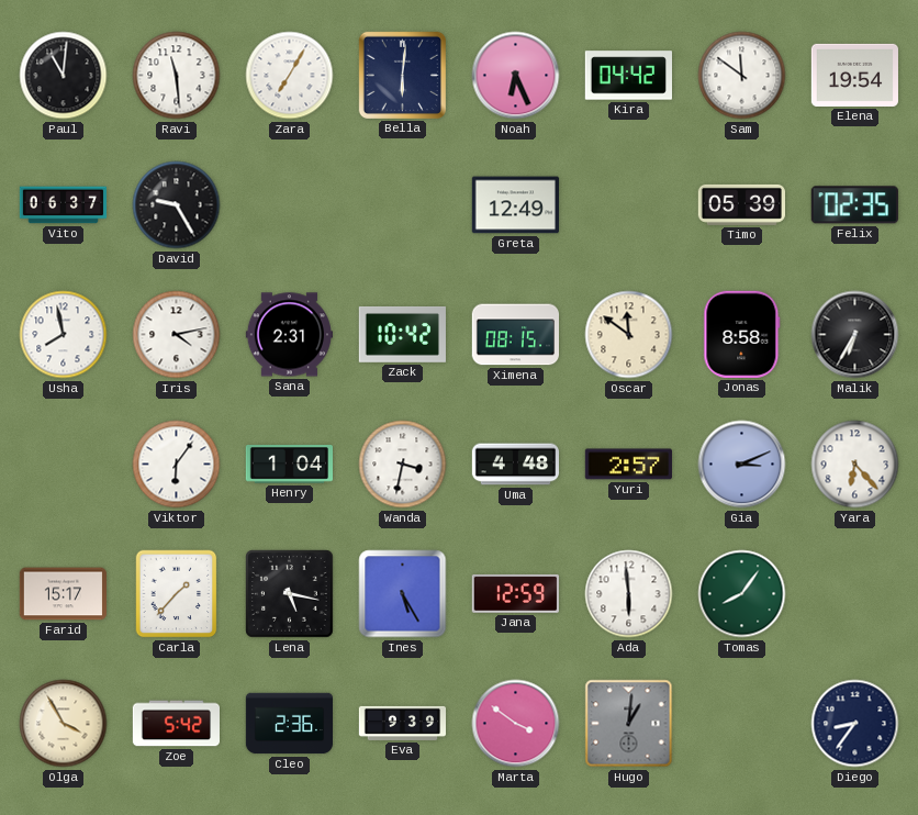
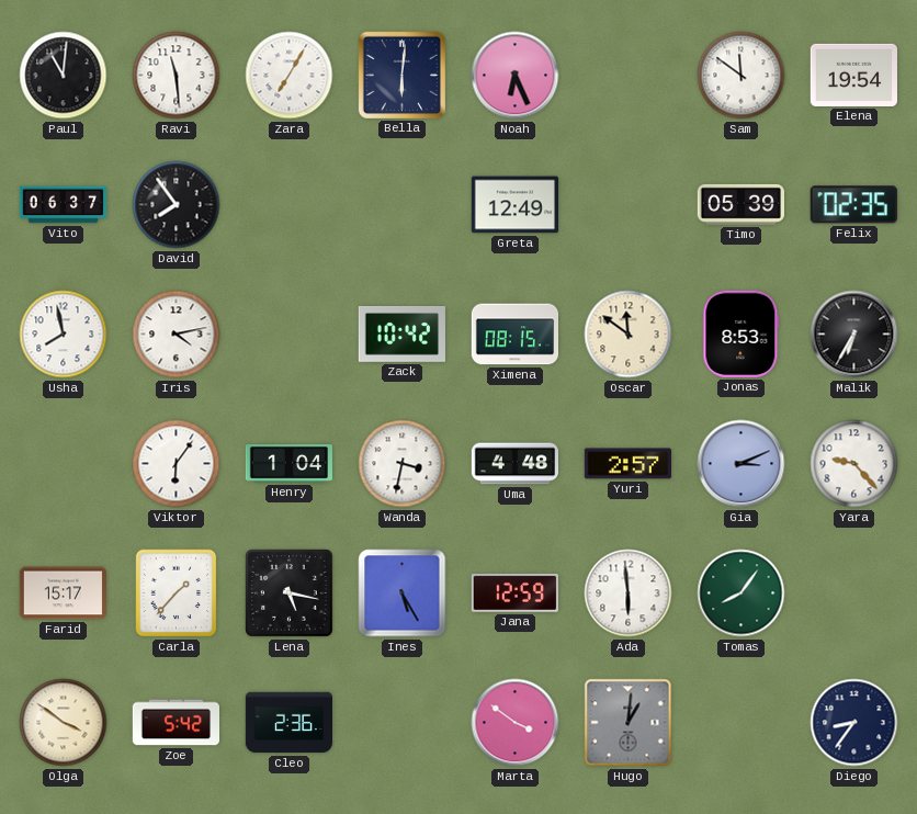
Kira: 04:42 -> none
David: 9:25 -> 7:54
Sana: 2:31 -> none
Jonas: 8:58 -> 8:53
Yara: 6:23 -> 9:23
Olga: 3:55 -> 3:51
Eva: 9:39 -> none
